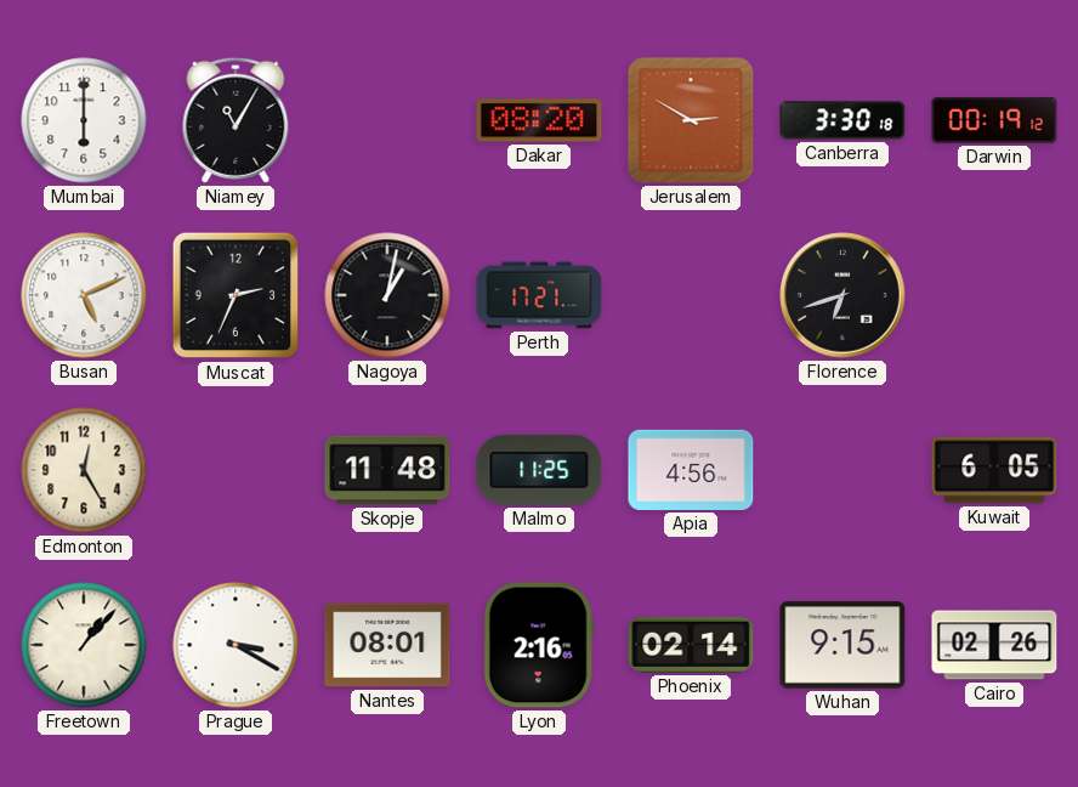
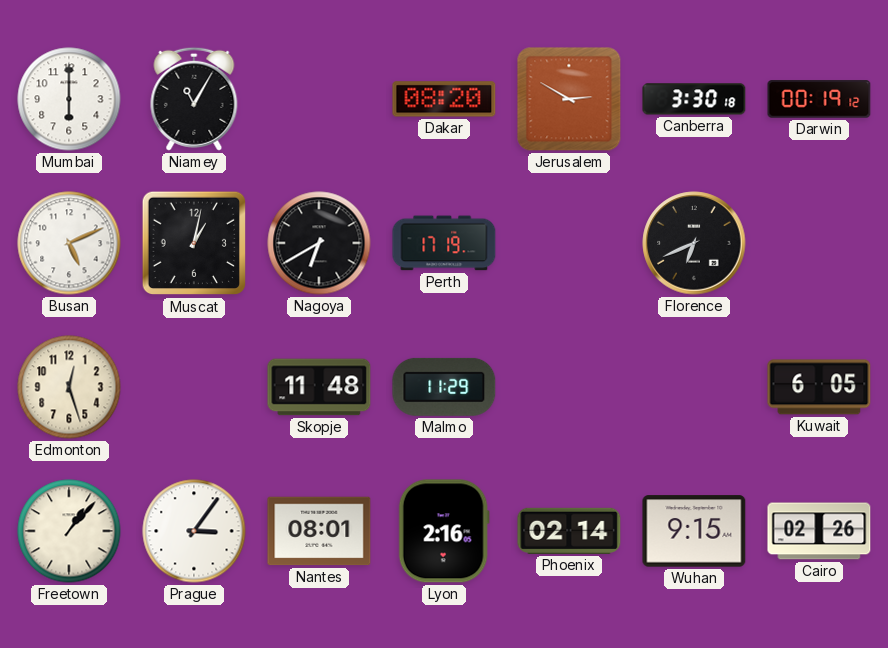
Muscat: 2:34 -> 1:02
Nagoya: 1:02 -> 6:40
Perth: 17:21 -> 17:19
Florence: 6:42 -> 6:41
Edmonton: 12:25 -> 12:27
Malmo: 11:25 -> 11:29
Apia: 4:56 -> none
Prague: 3:20 -> 3:06
